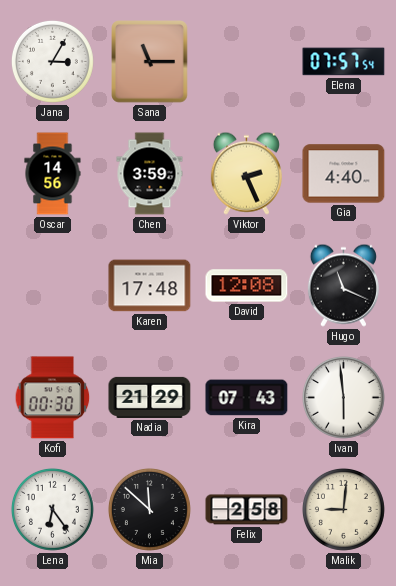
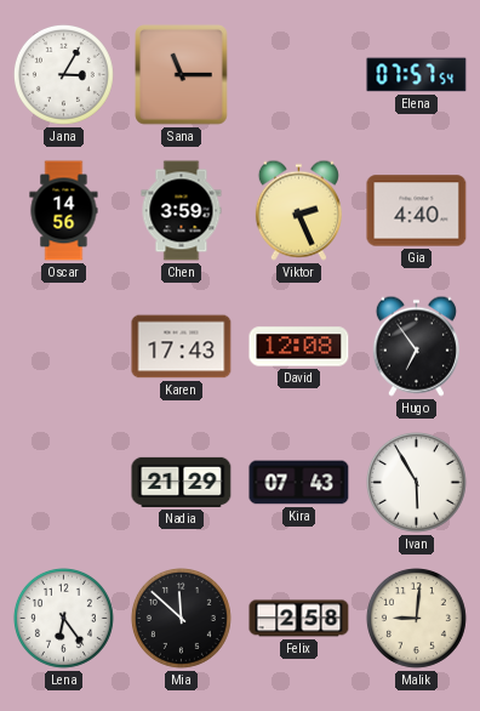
Karen: 17:48 -> 17:43
Hugo: 11:19 -> 6:54
Kofi: 00:30 -> none
Ivan: 5:59 -> 5:55
